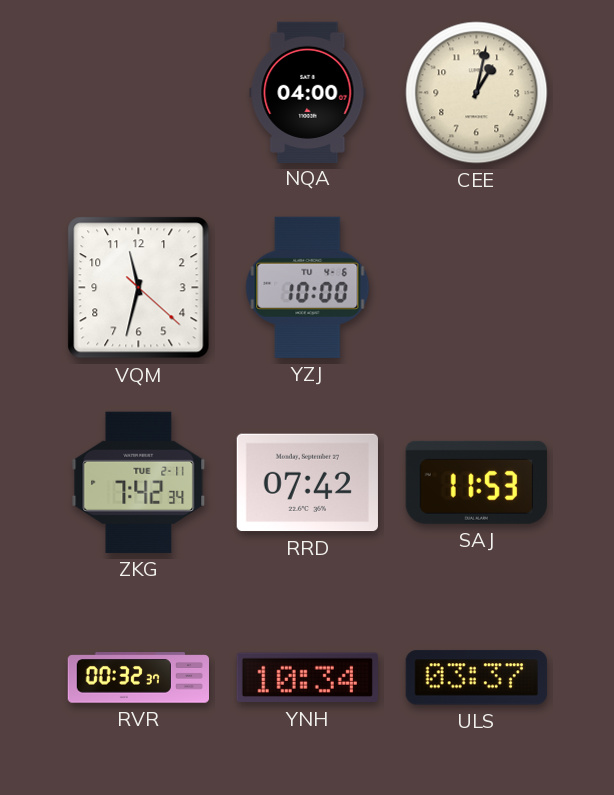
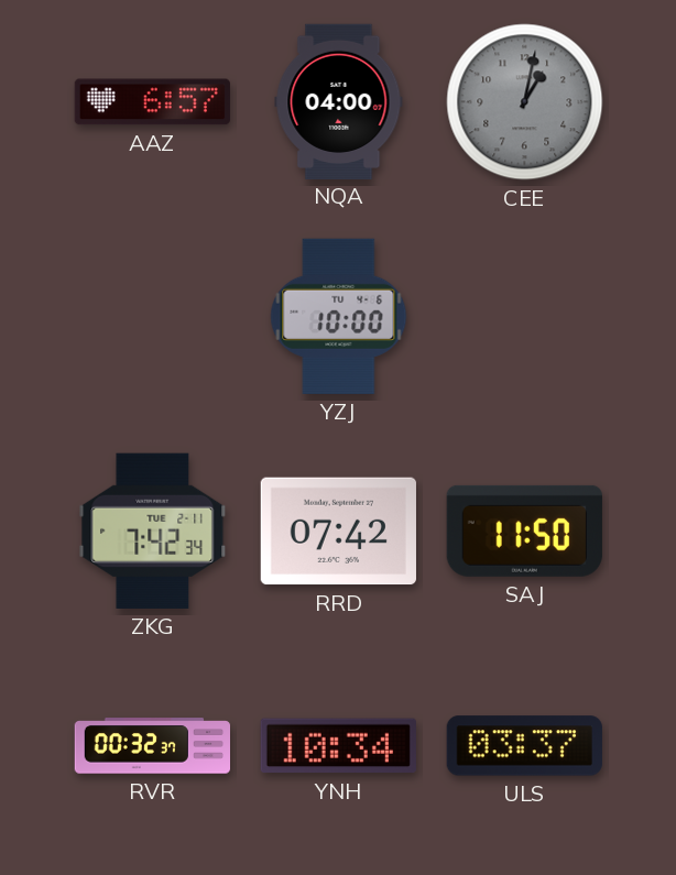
AAZ: none -> 6:57
CEE dial: cream -> grey
VQM: 11:32 -> none
SAJ: 11:53 -> 11:50
